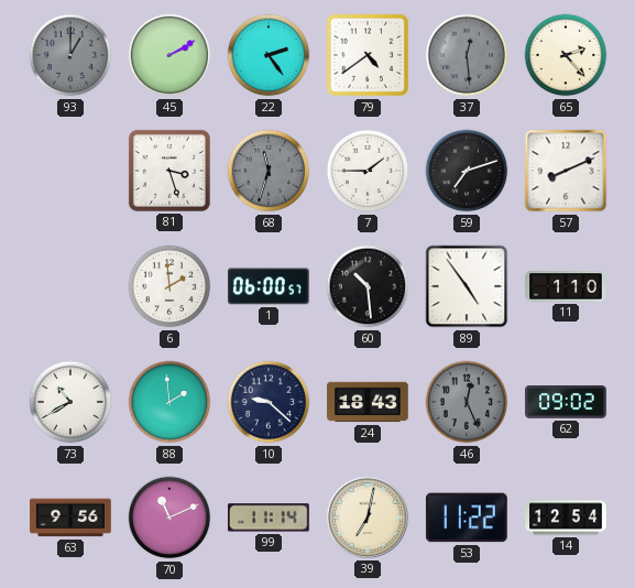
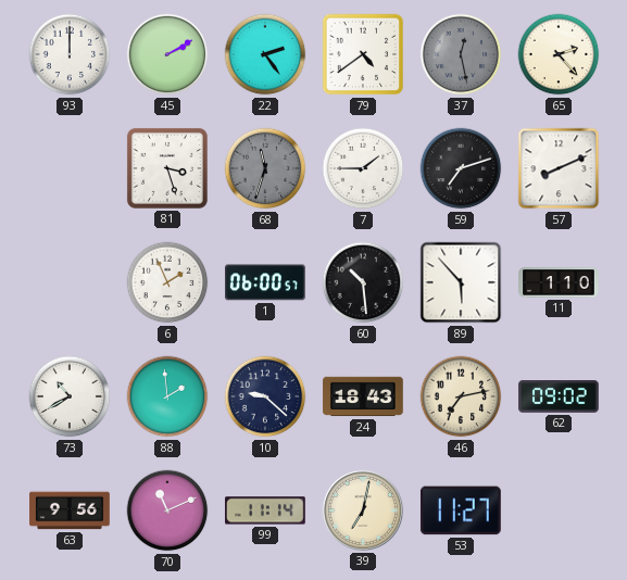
93: 1:00 -> 12:00
93 dial: grey -> white
37: 12:29 -> 12:28
6: 1:59 -> 1:56
89: 4:54 -> 5:53
46: 12:26 -> 7:13
46 dial: grey -> cream
53: 11:22 -> 11:27
14: 12:54 -> none
